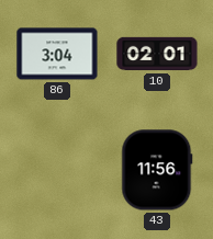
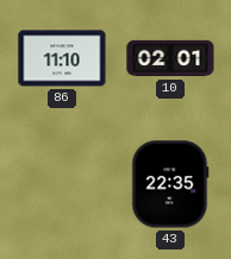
86: 3:04 -> 11:10
43: 11:56 -> 22:35
